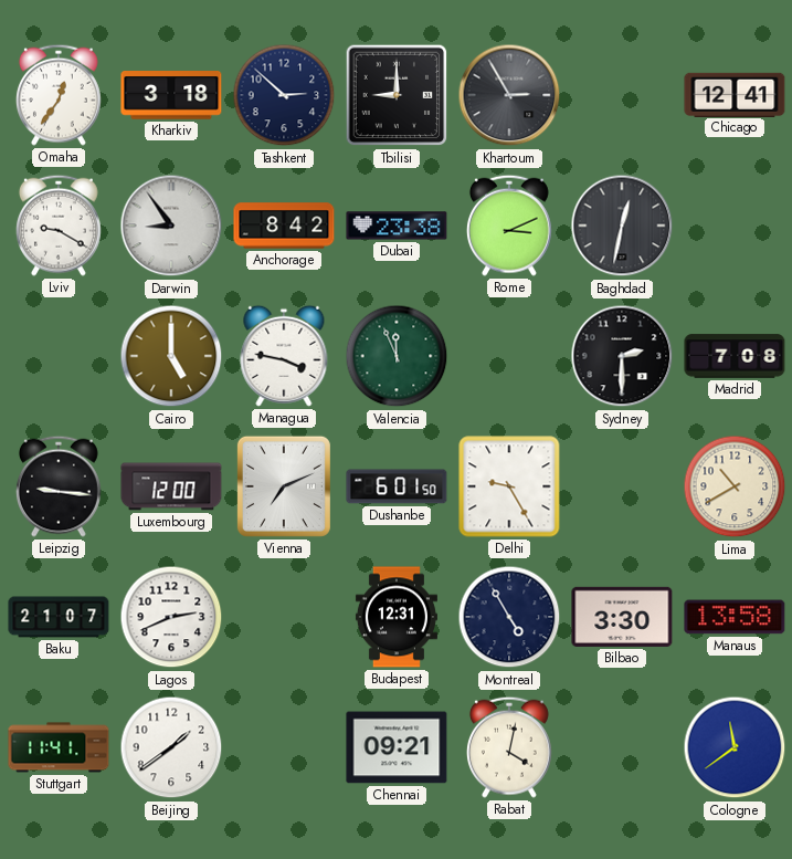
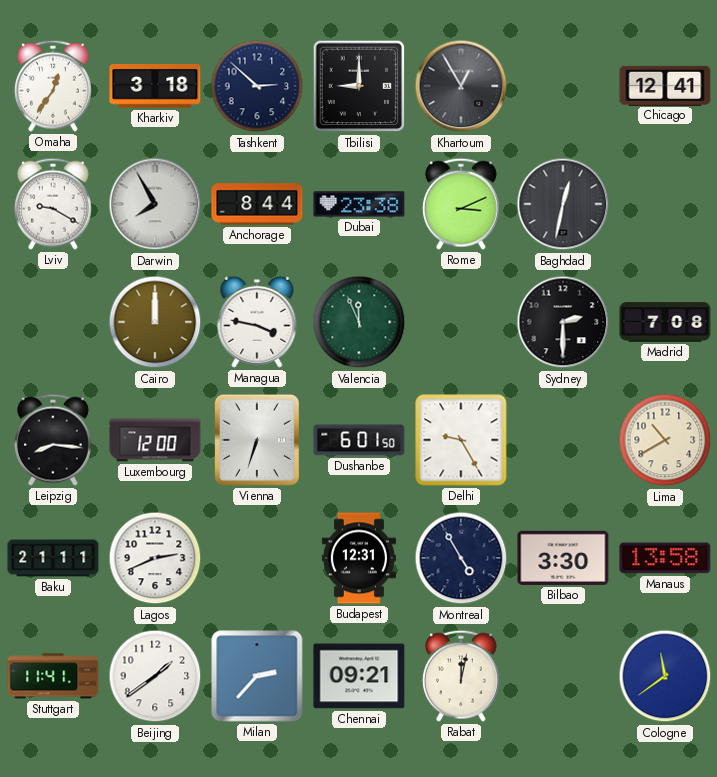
Khartoum: 2:55 -> 12:55
Darwin: 8:54 -> 7:55
Anchorage: 8:42 -> 8:44
Cairo: 5:00 -> 12:00
Leipzig: 9:16 -> 8:16
Vienna: 7:11 -> 6:33
Baku: 21:07 -> 21:11
Milan: none -> 2:37
Rabat: 4:02 -> 12:02
